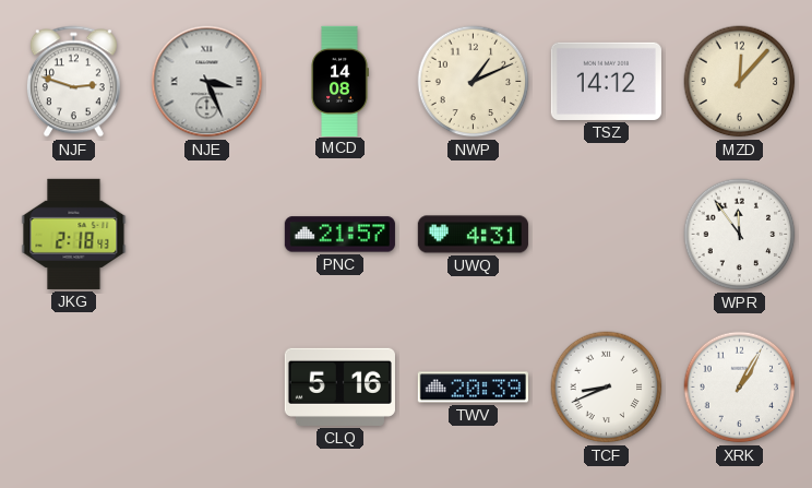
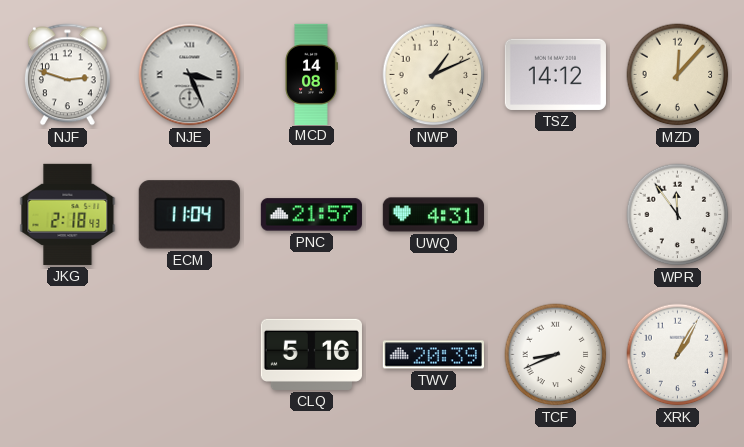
ECM: none -> 11:04
